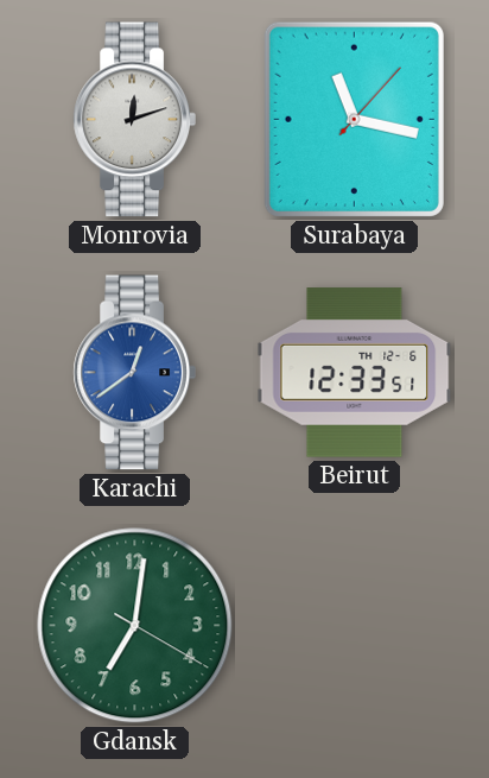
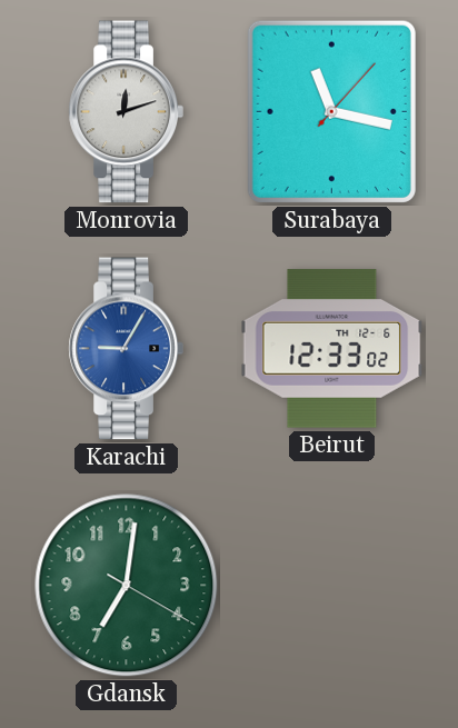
Karachi: 12:39 -> 9:05
Beirut: 12:33:51 -> 12:33:02
